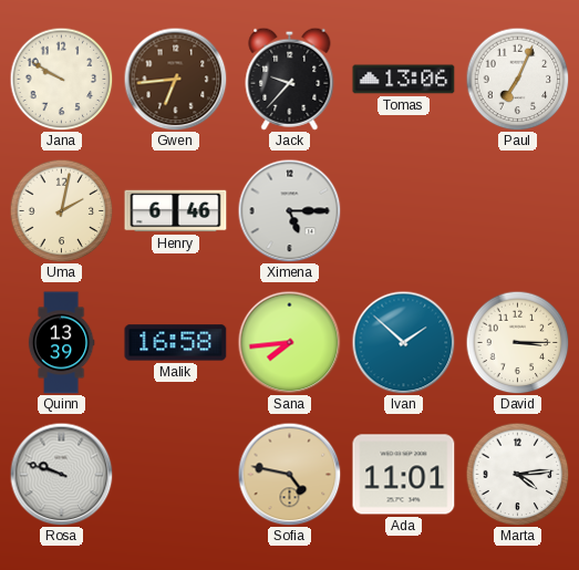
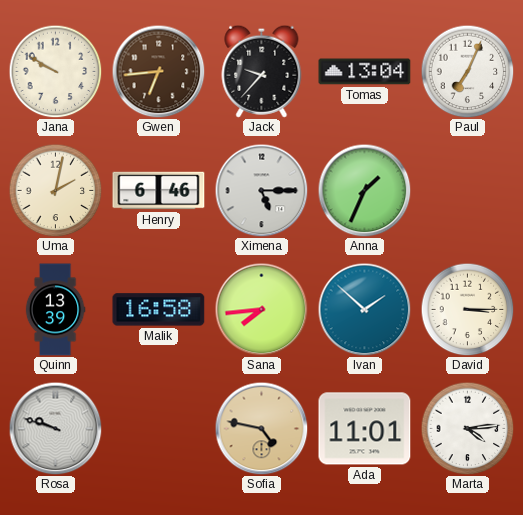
Tomas: 13:06 -> 13:04
Anna: none -> 1:34
